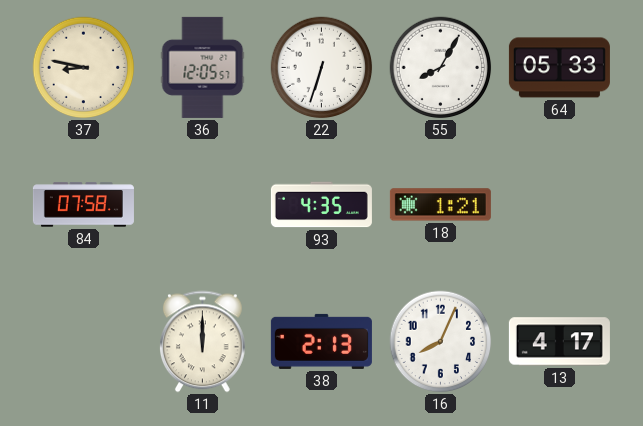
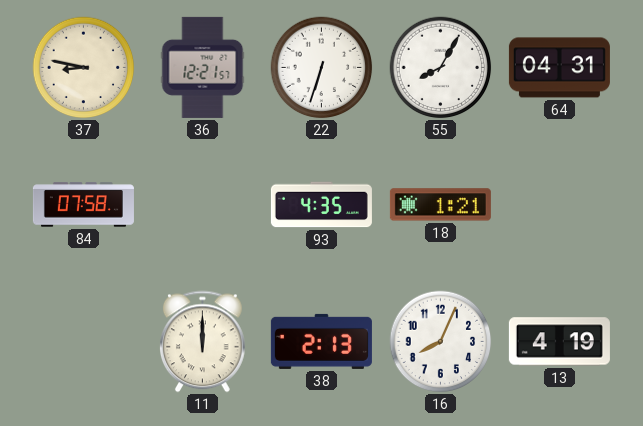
36: 12:05 -> 12:21
64: 05:33 -> 04:31
13: 4:17 -> 4:19
